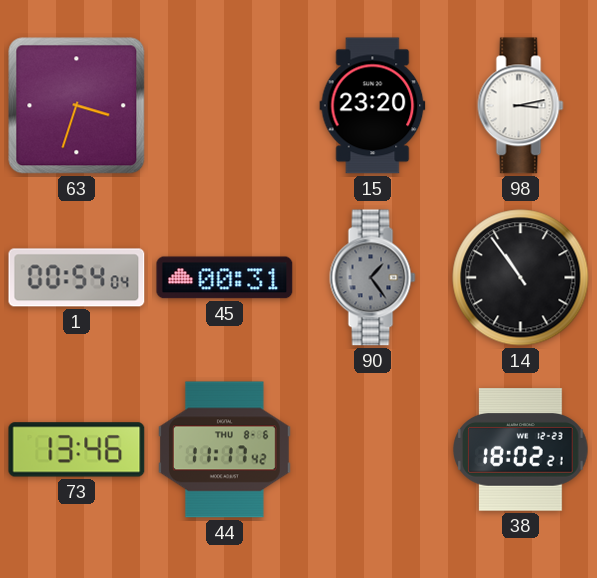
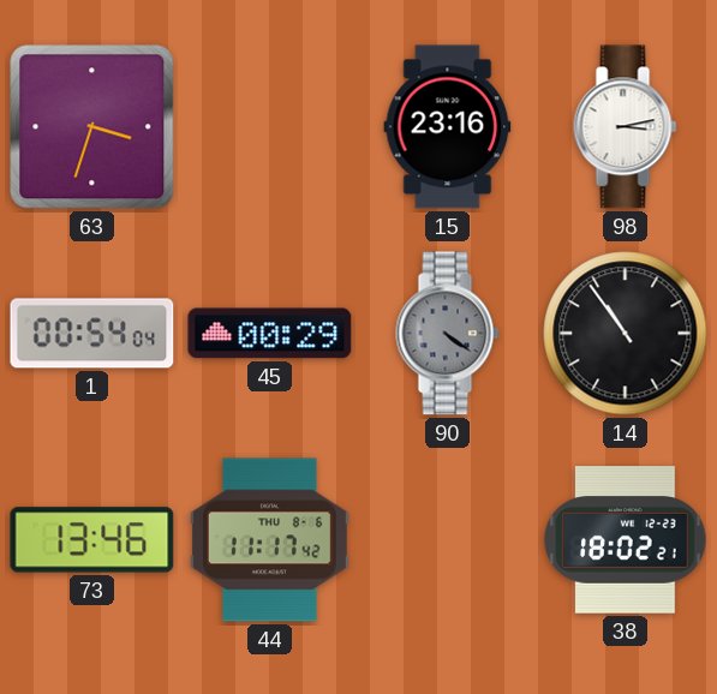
15: 23:20 -> 23:16
45: 00:31 -> 00:29
90: 1:24 -> 4:21
